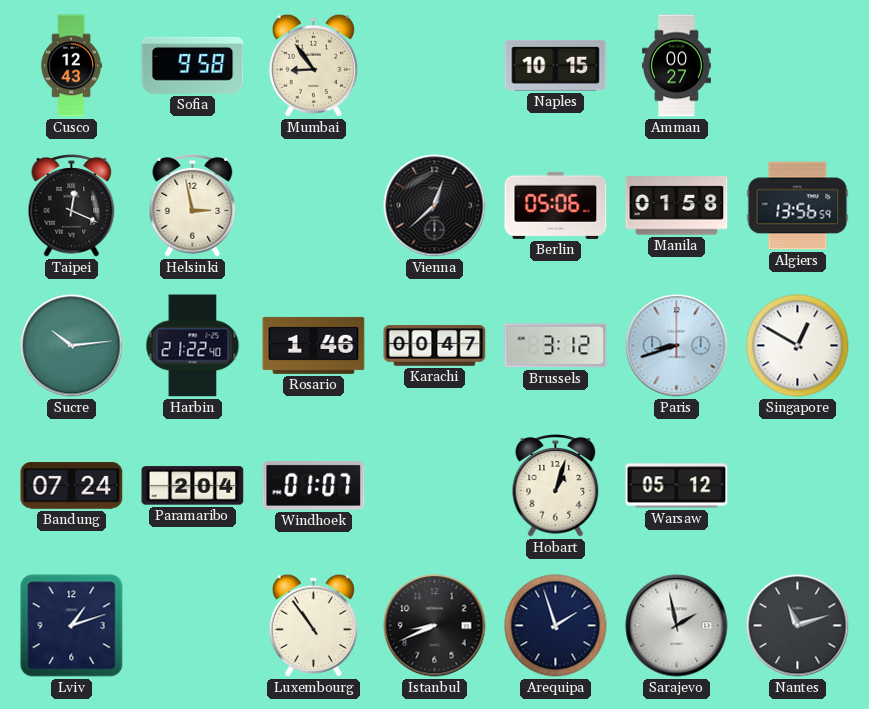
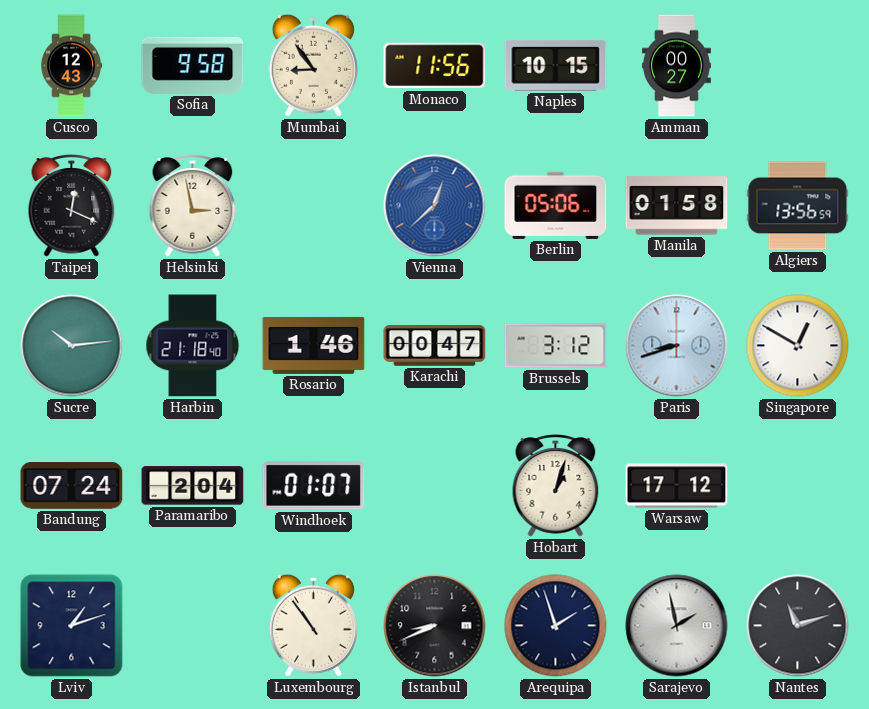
Monaco: none -> 11:56
Vienna dial: black -> blue
Harbin: 21:22 -> 21:18
Warsaw: 05:12 -> 17:12
